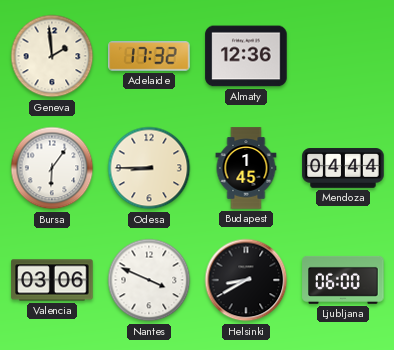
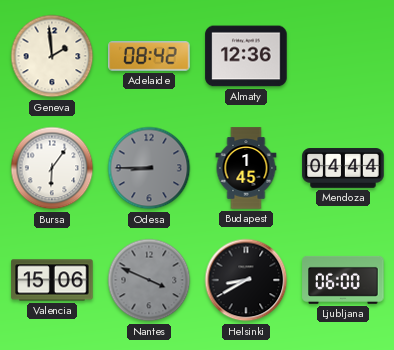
Adelaide: 17:32 -> 08:42
Odesa dial: cream -> grey
Valencia: 03:06 -> 15:06
Nantes dial: white -> grey
